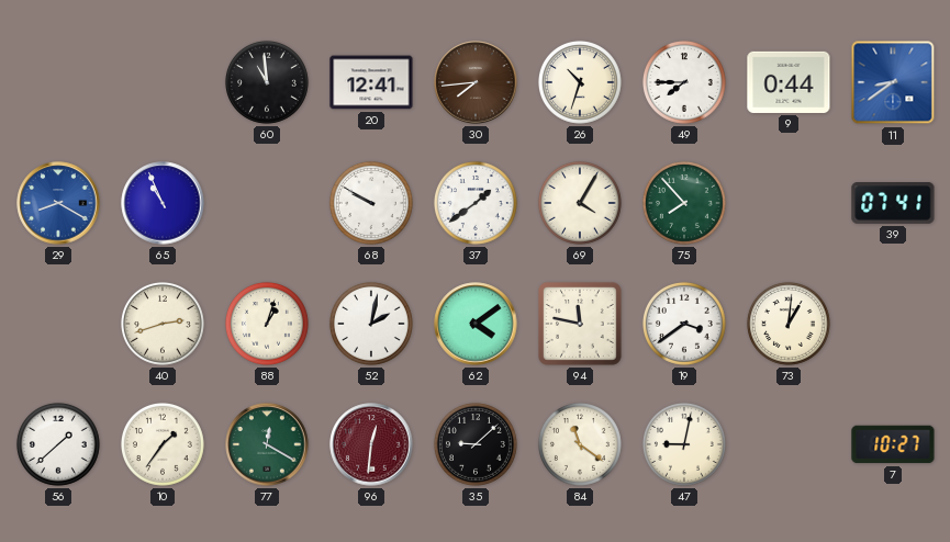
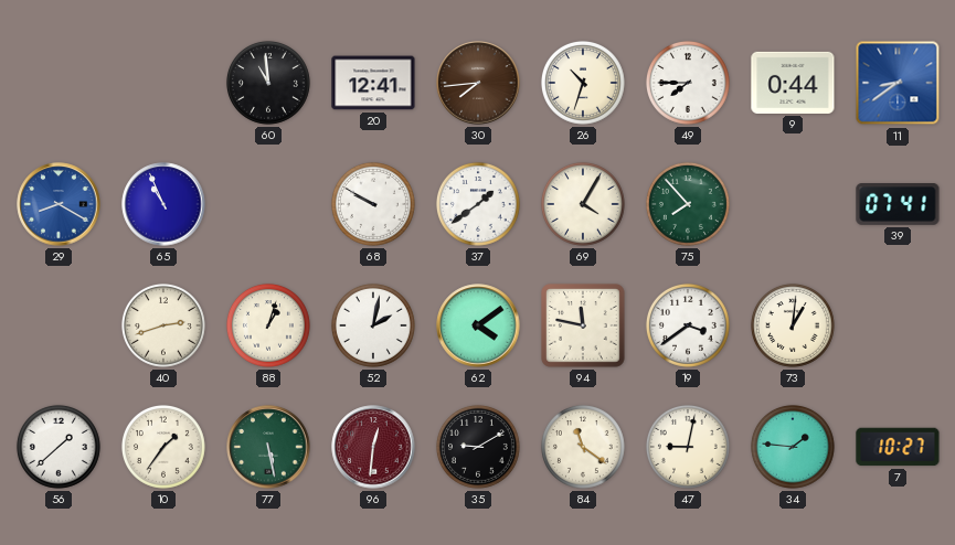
77: 12:20 -> 5:28
35: 9:08 -> 9:10
34: none -> 1:46
